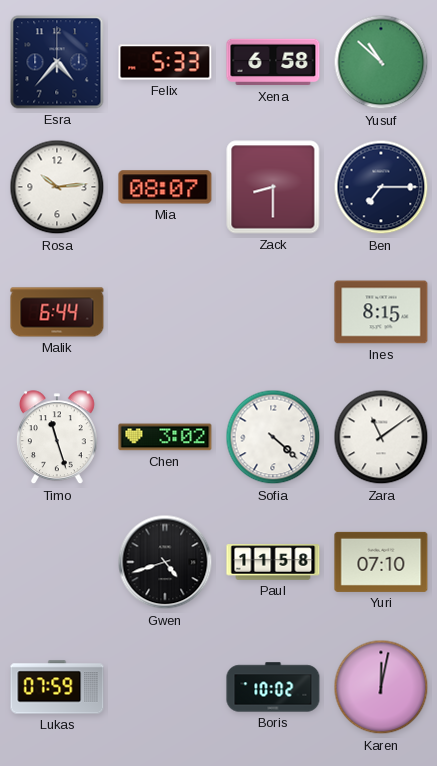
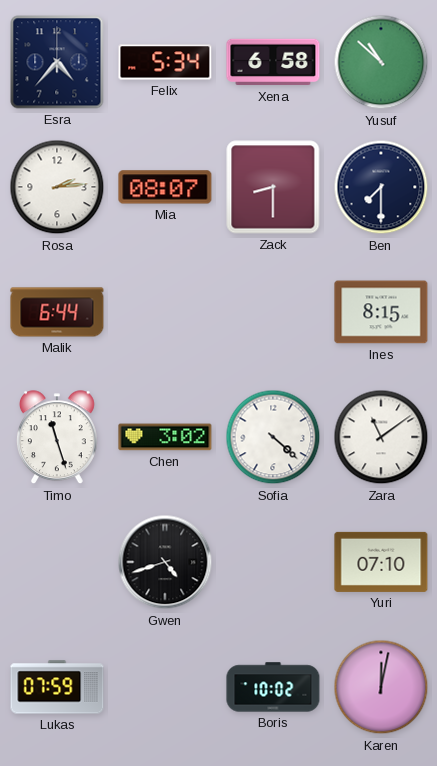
Felix: 5:33 -> 5:34
Rosa: 10:14 -> 2:14
Ben: 7:15 -> 7:30
Paul: 11:58 -> none
